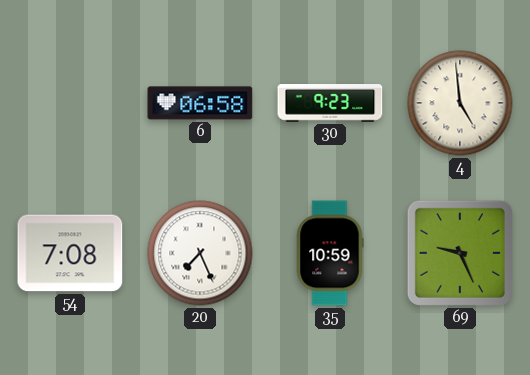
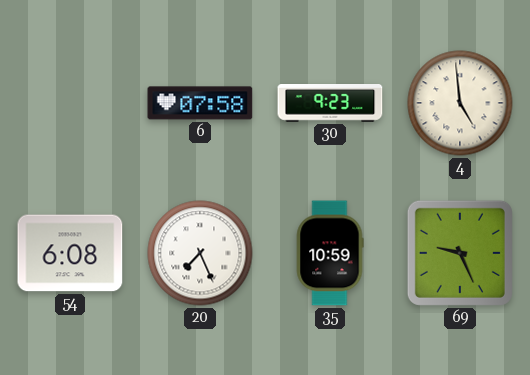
6: 06:58 -> 07:58
54: 7:08 -> 6:08
